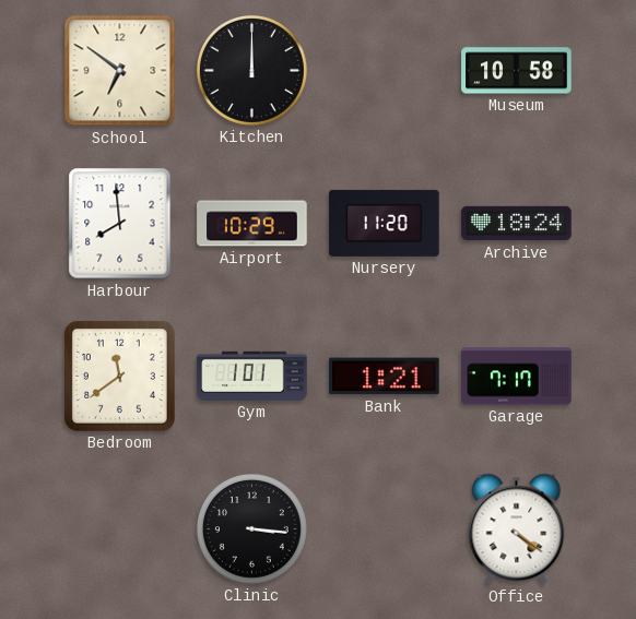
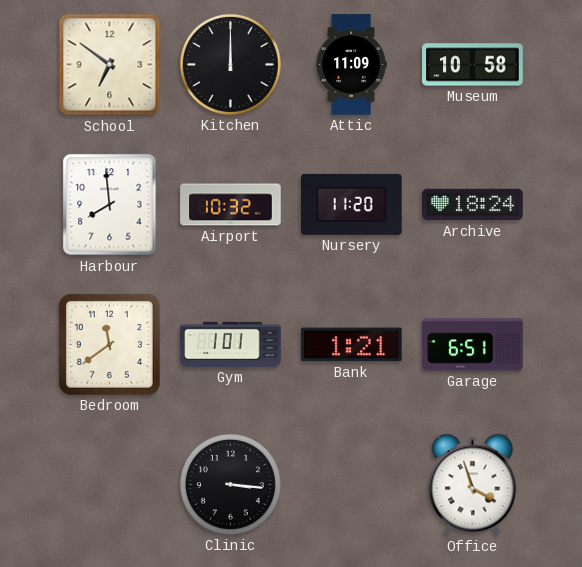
Attic: none -> 11:09
Airport: 10:29 -> 10:32
Garage: 7:17 -> 6:51
Office: 4:21 -> 3:57
